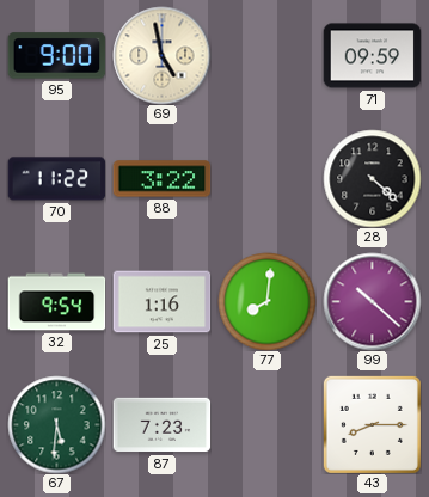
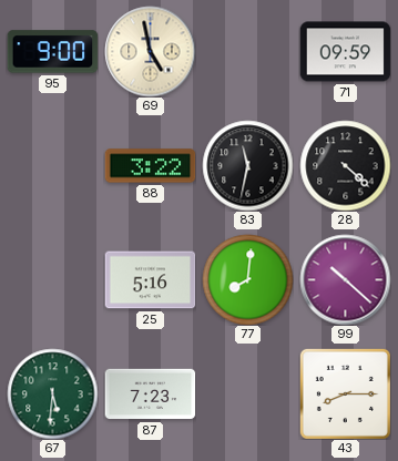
70: 11:22 -> none
83: none -> 11:32
32: 9:54 -> none
25: 1:16 -> 5:16
